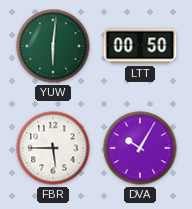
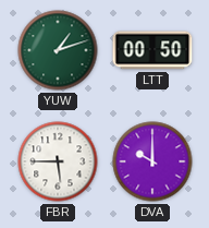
YUW: 6:01 -> 1:12
DVA: 10:05 -> 10:00
